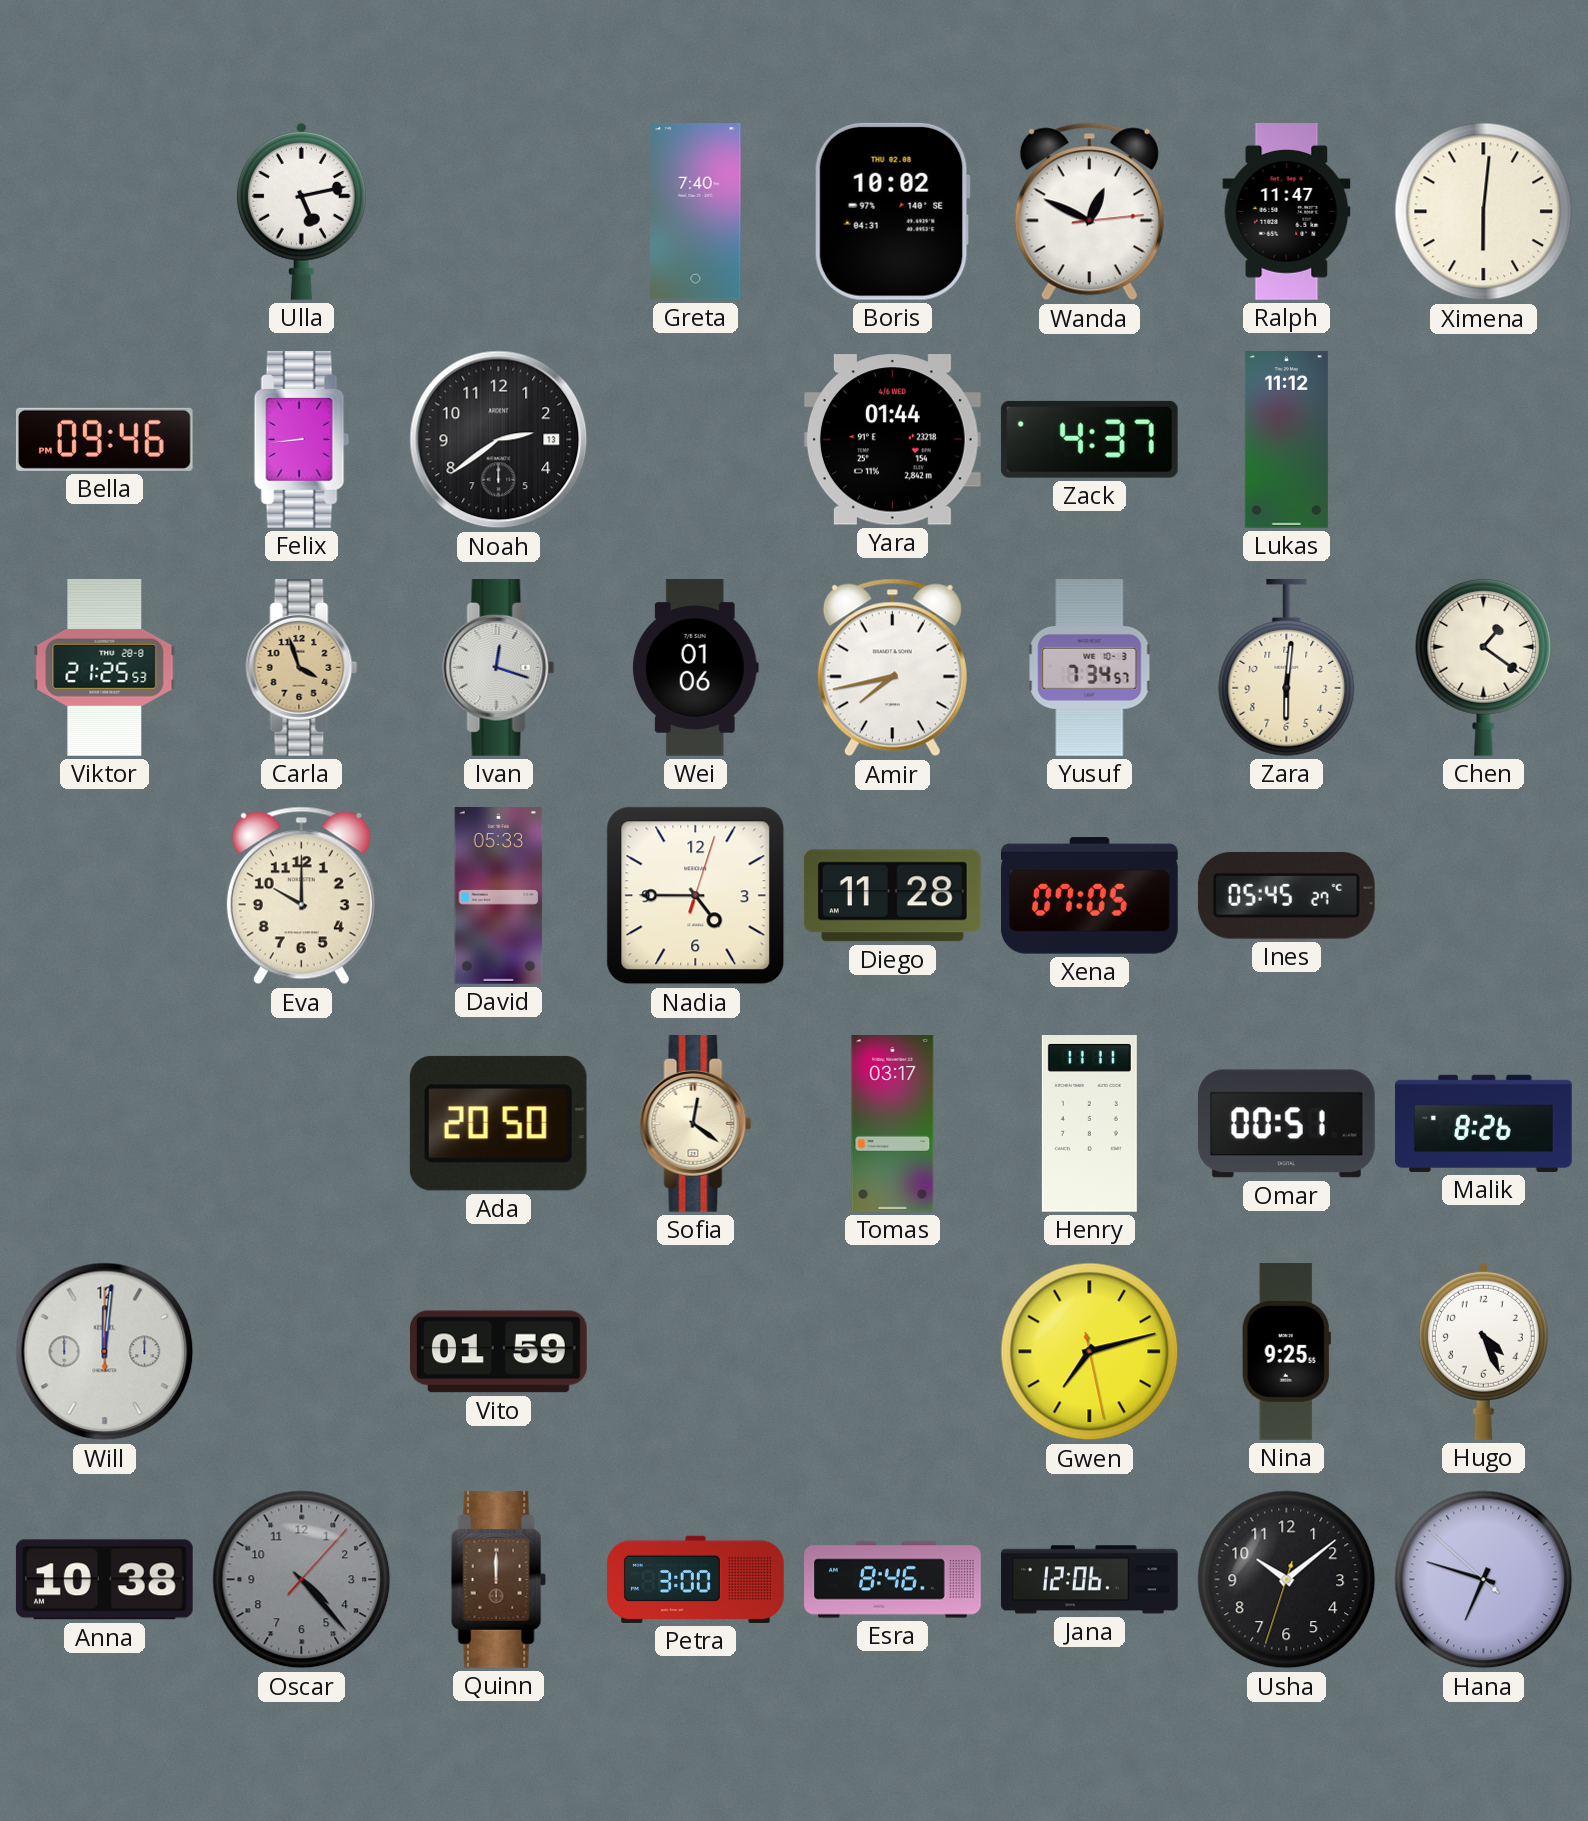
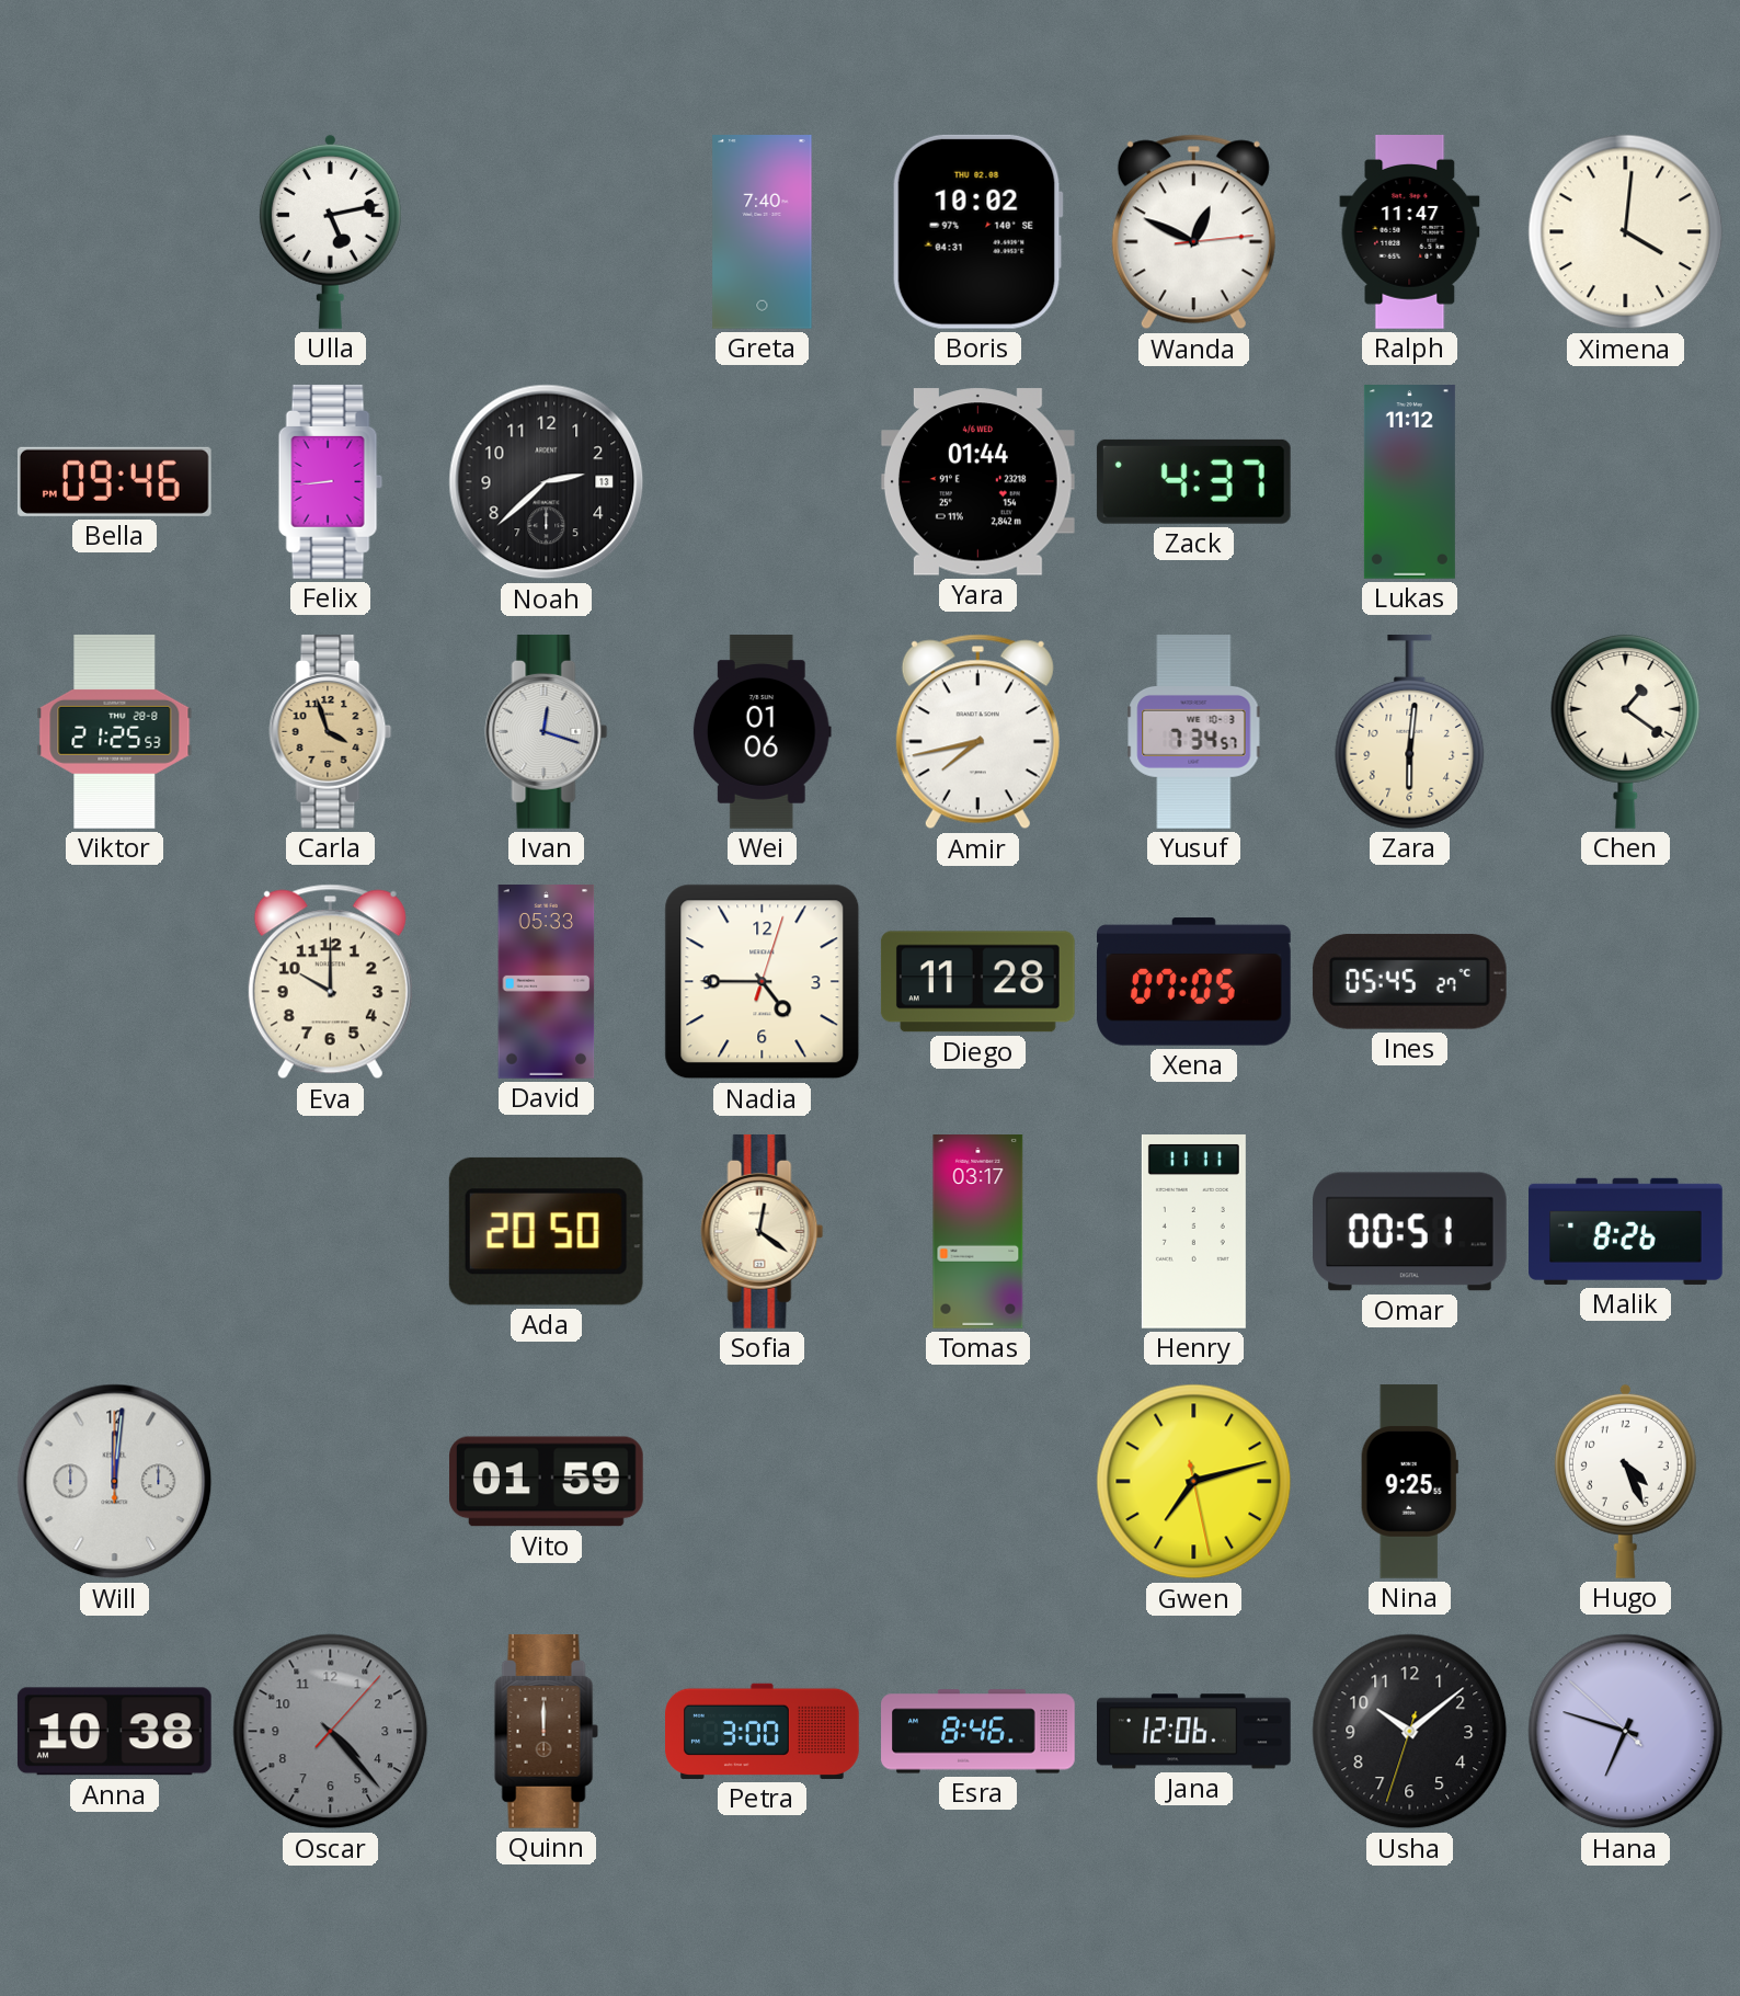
Ximena: 6:01 -> 4:01
Noah: 2:39 -> 2:38
